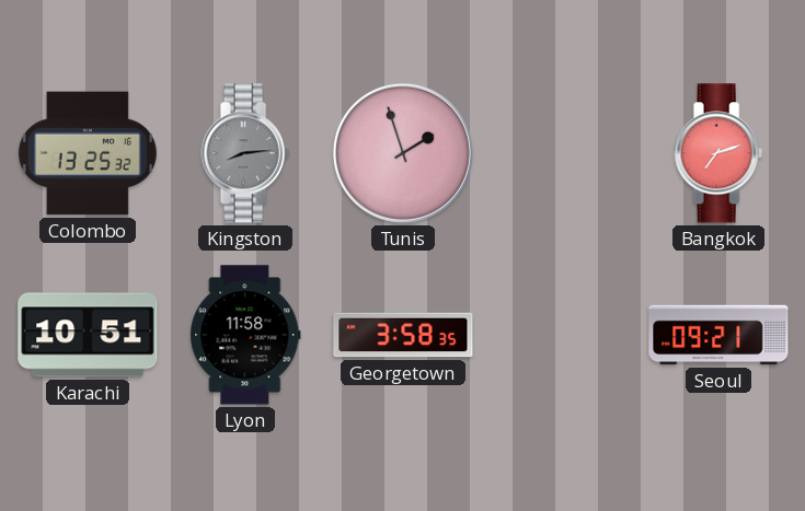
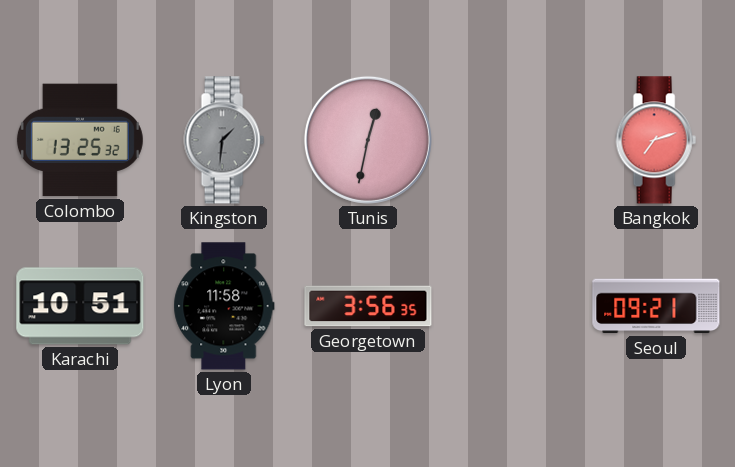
Kingston: 8:14 -> 1:31
Tunis: 1:57 -> 12:32
Georgetown: 3:58 -> 3:56
